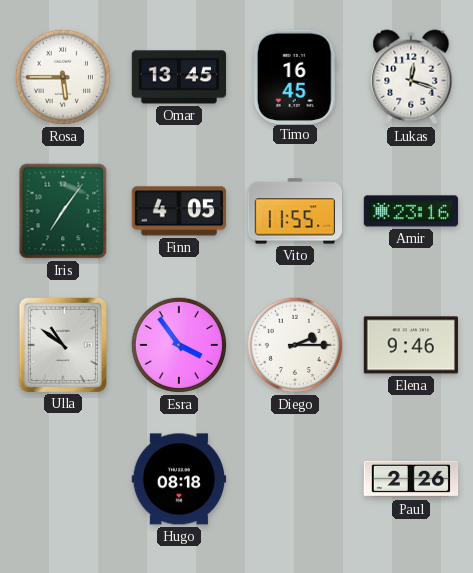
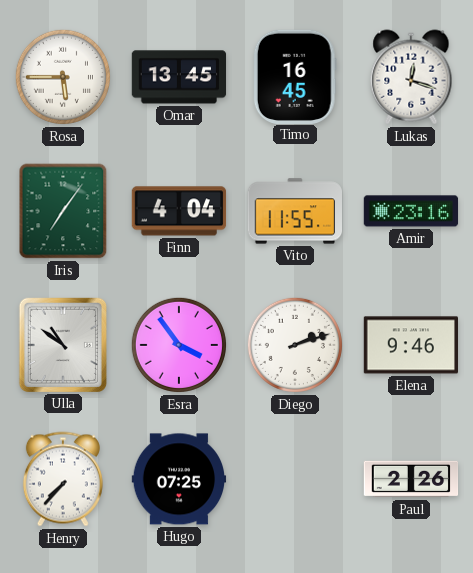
Finn: 4:05 -> 4:04
Diego: 2:15 -> 2:12
Henry: none -> 7:37
Hugo: 08:18 -> 07:25
